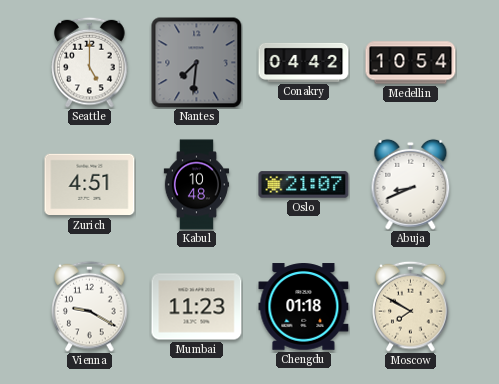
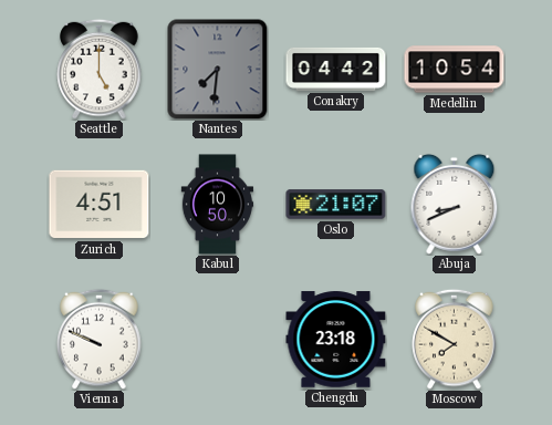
Kabul: 10:48 -> 10:50
Vienna: 9:20 -> 9:49
Mumbai: 11:23 -> none
Chengdu: 01:18 -> 23:18
